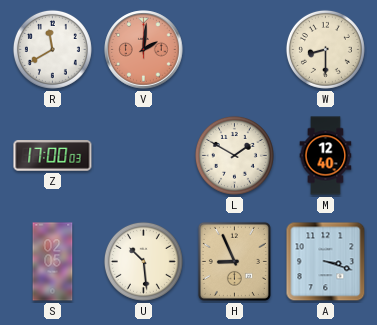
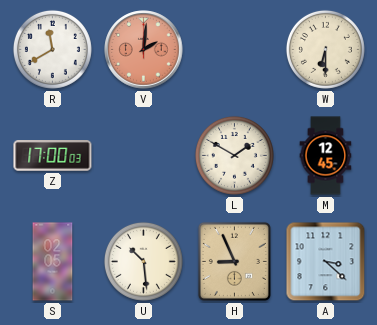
W: 8:30 -> 6:30
M: 12:40 -> 12:45
A: 3:18 -> 3:22
